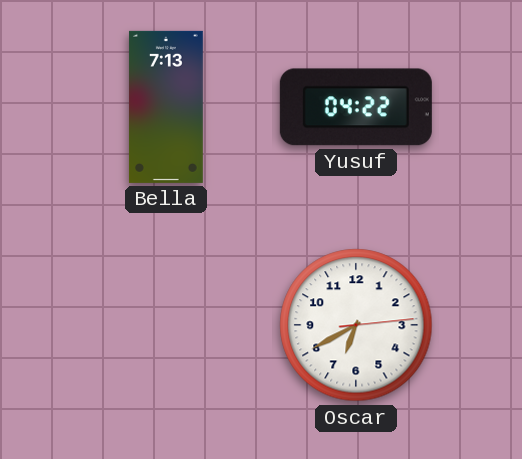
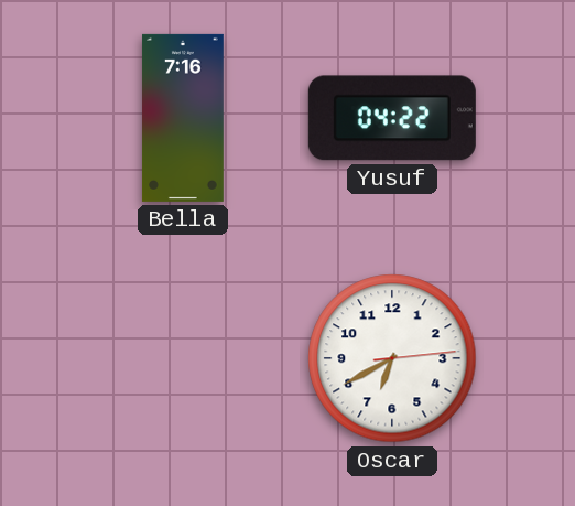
Bella: 7:13 -> 7:16
